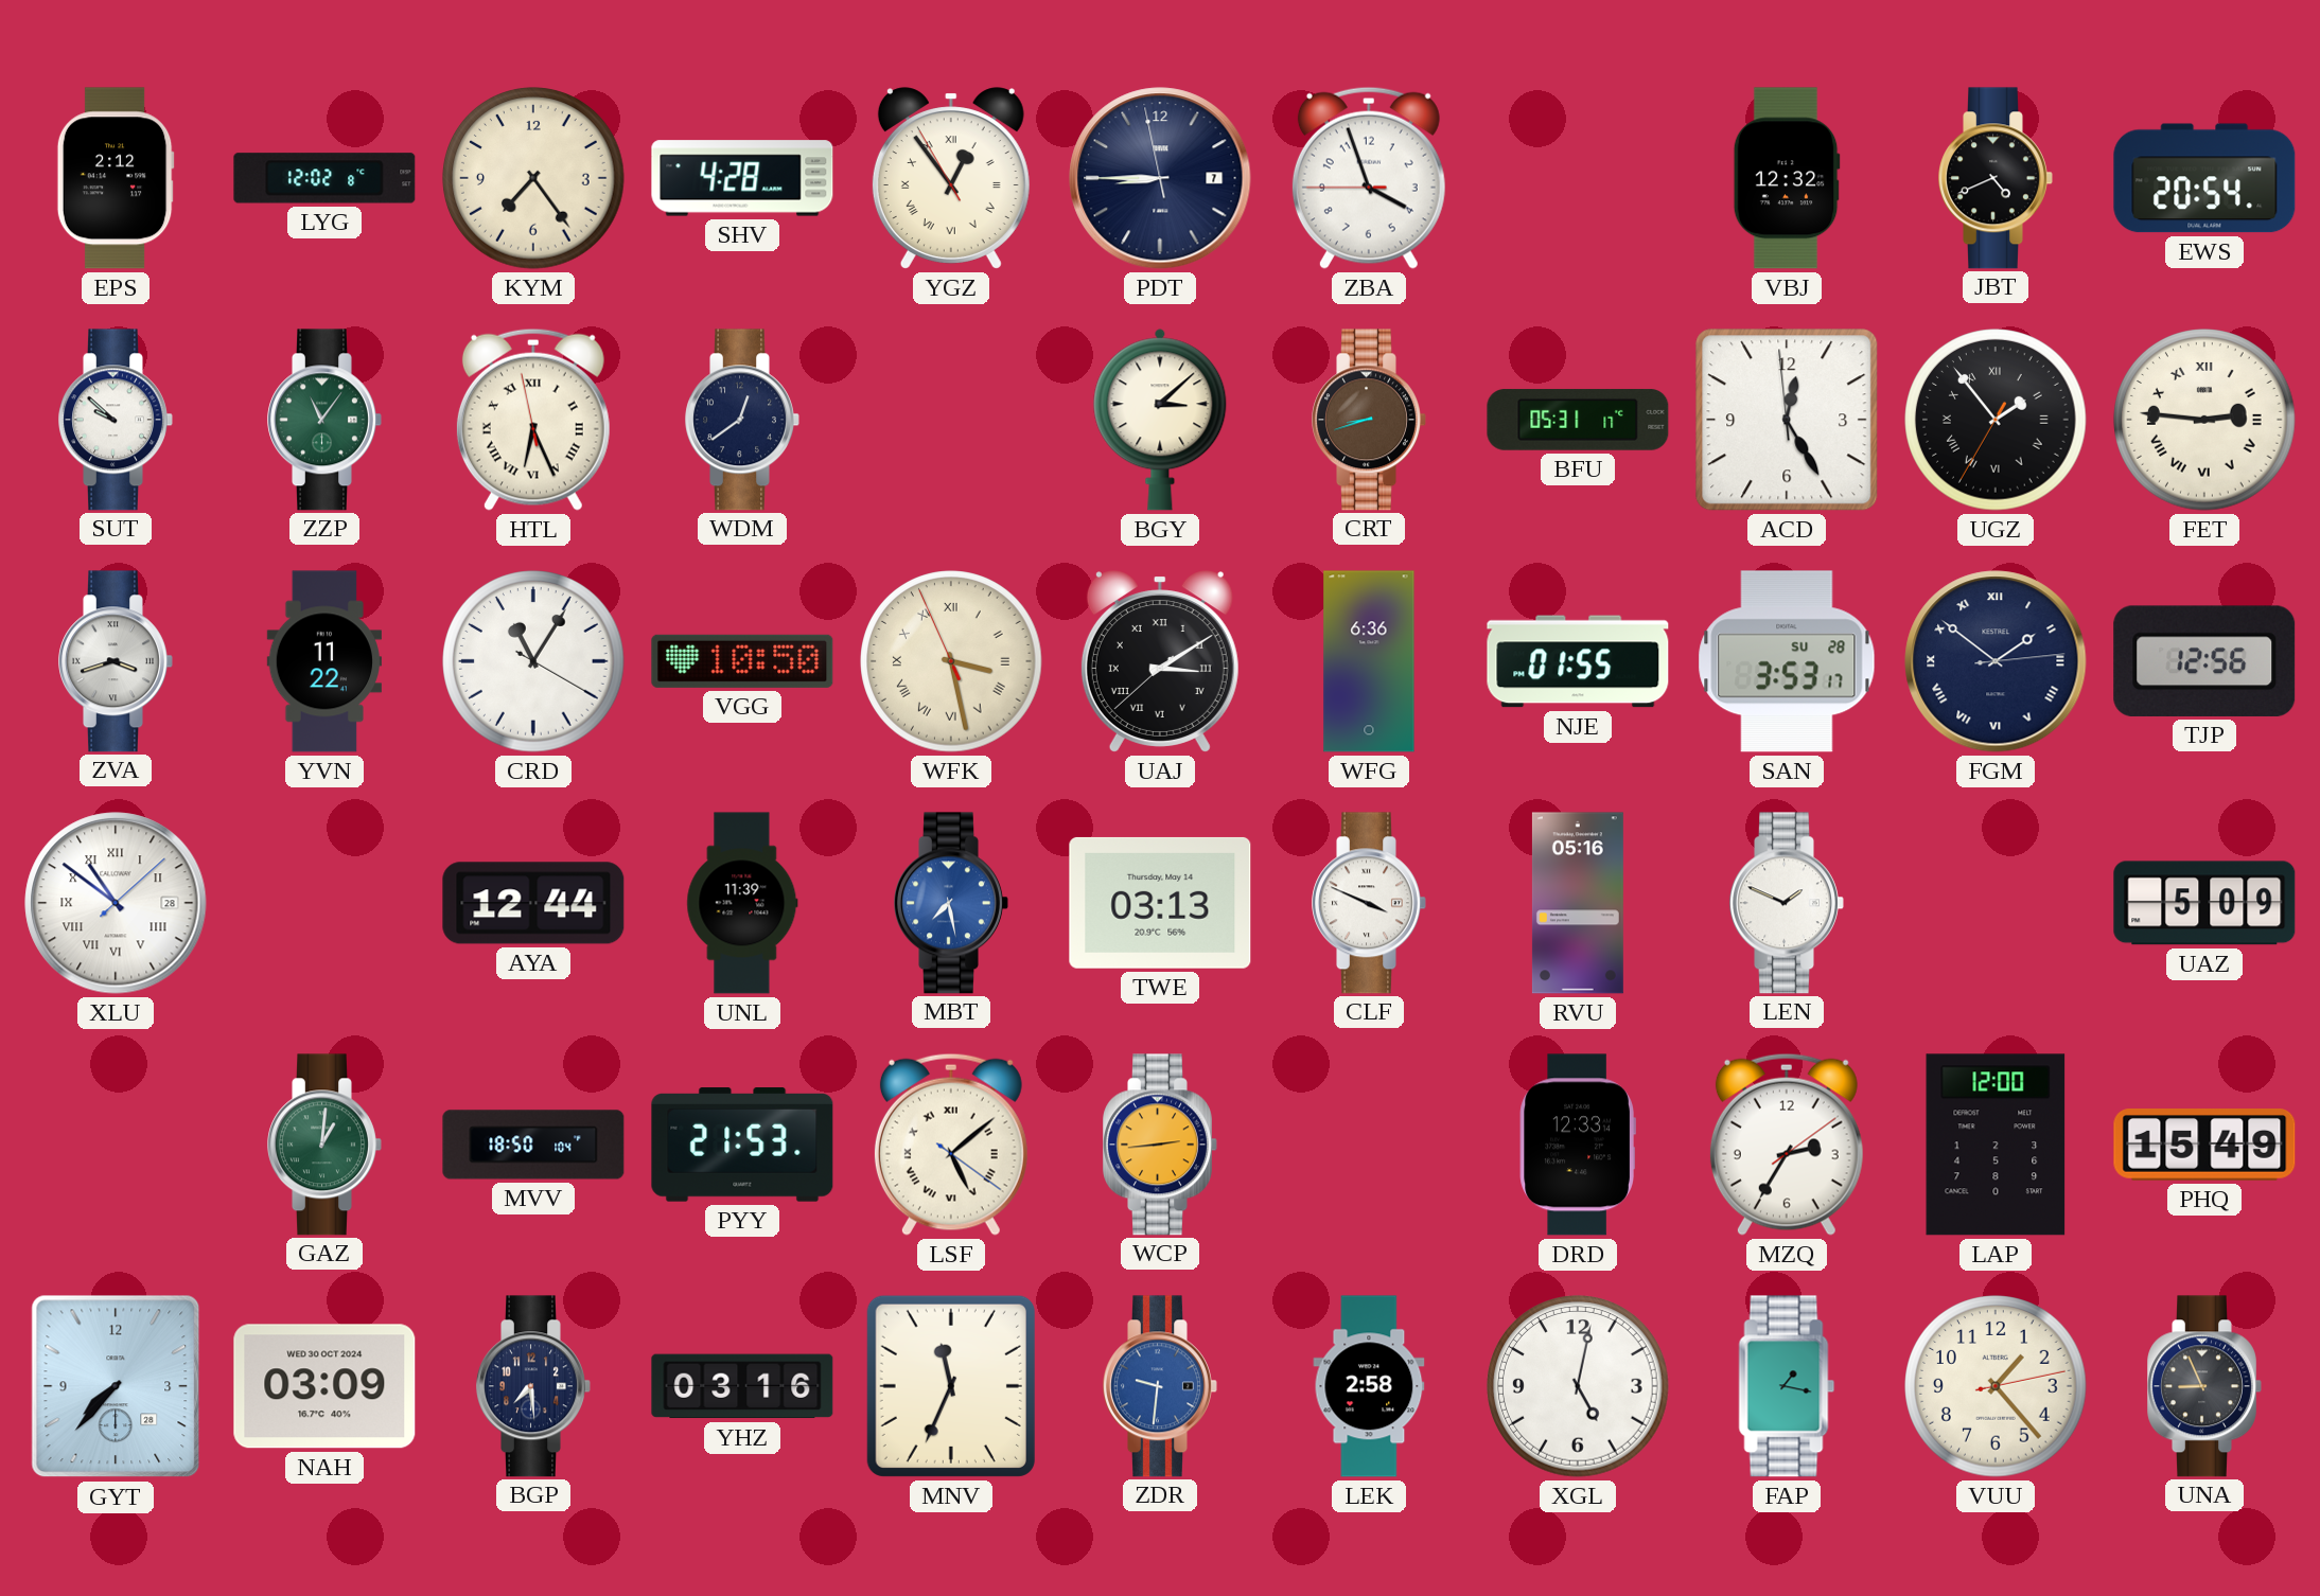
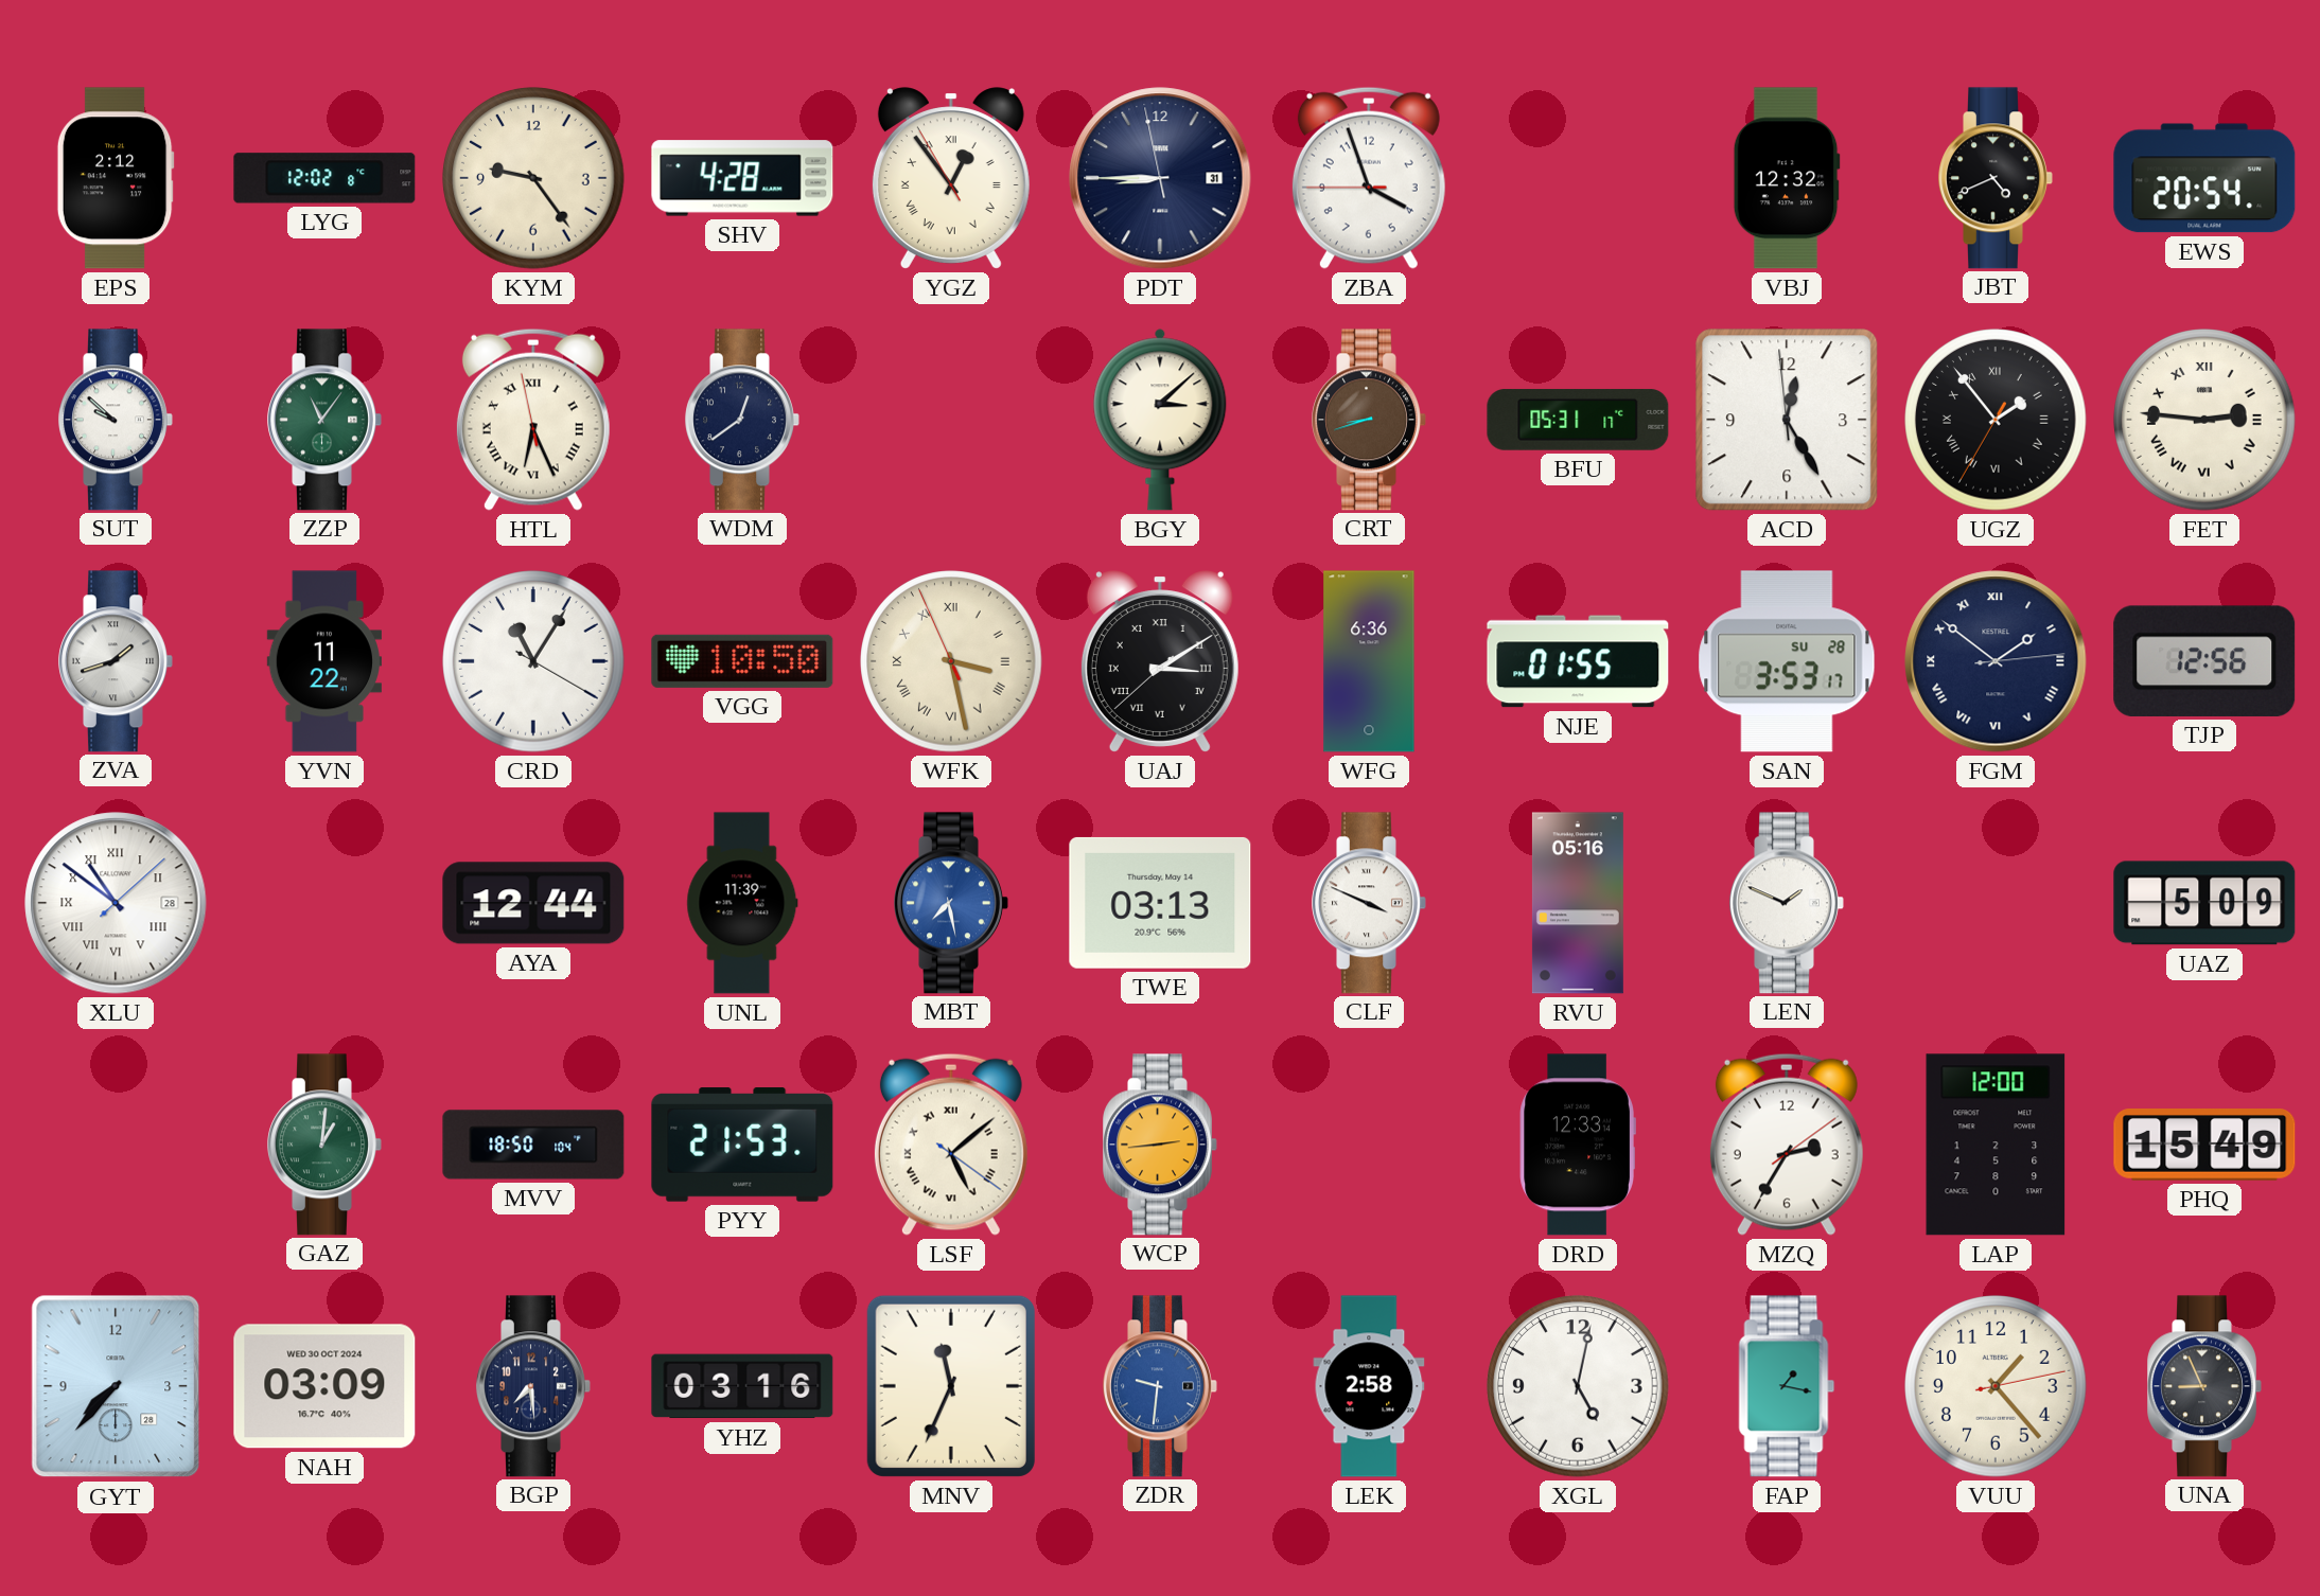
KYM: 7:24 -> 9:24
PDT date: 7 -> 31
ZVA: 3:42 -> 1:42
